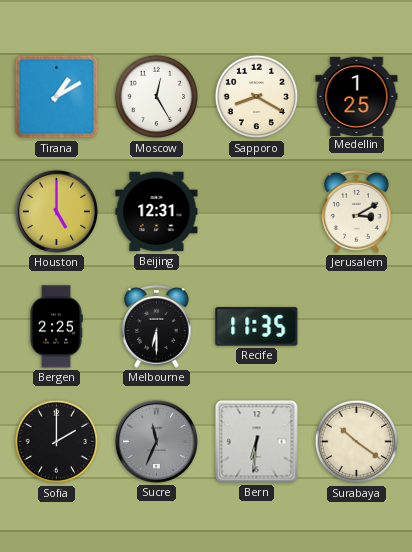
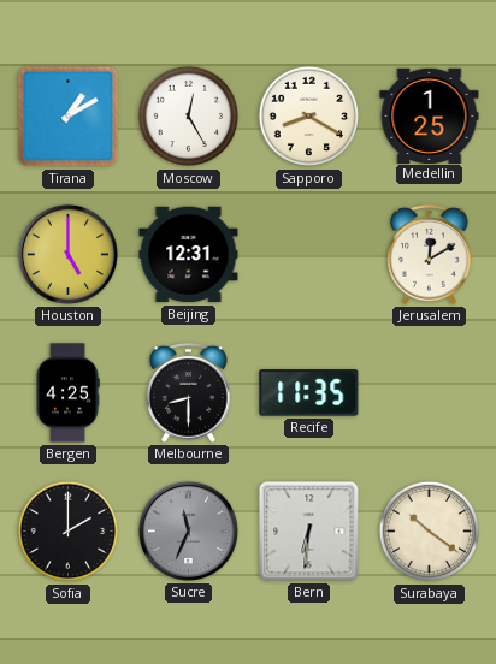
Jerusalem: 3:10 -> 12:10
Bergen: 2:25 -> 4:25
Melbourne: 6:30 -> 8:30
